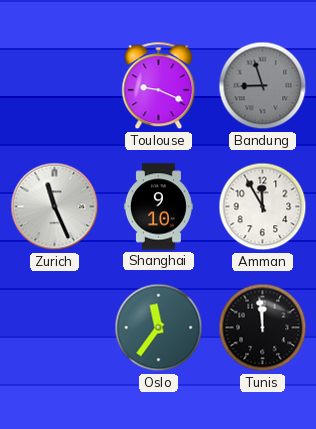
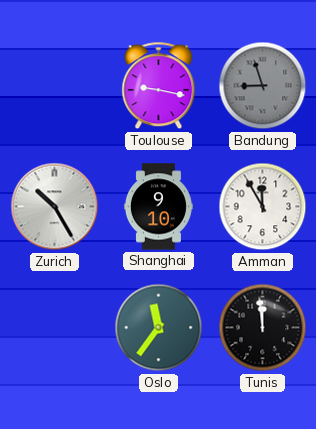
Toulouse: 9:19 -> 9:17
Zurich: 11:26 -> 10:25
